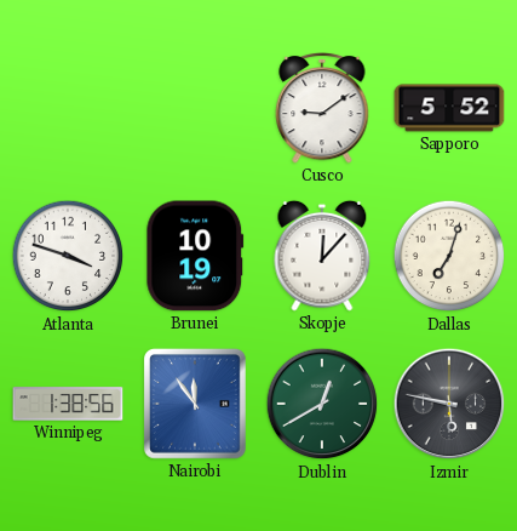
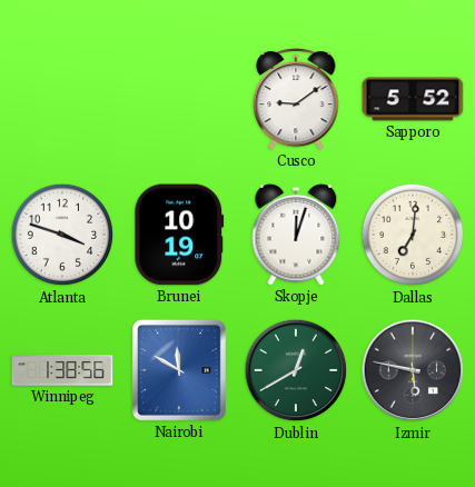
Skopje: 12:07 -> 12:03
Dallas: 7:03 -> 7:01
Nairobi: 11:54 -> 11:50
